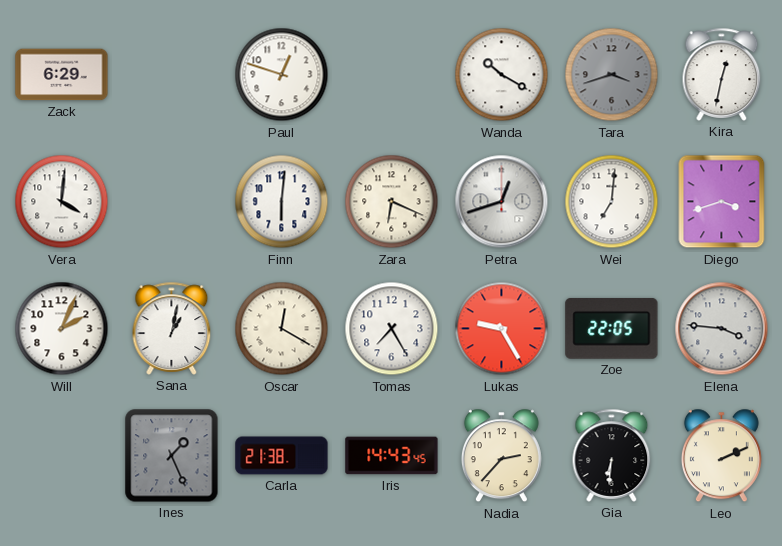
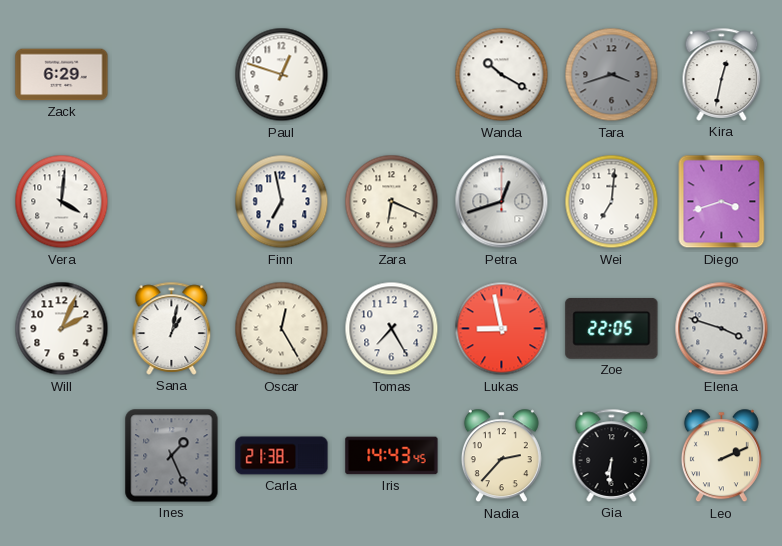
Finn: 6:01 -> 6:58
Oscar: 12:20 -> 12:25
Lukas: 9:25 -> 8:58
Elena: 3:46 -> 3:48
